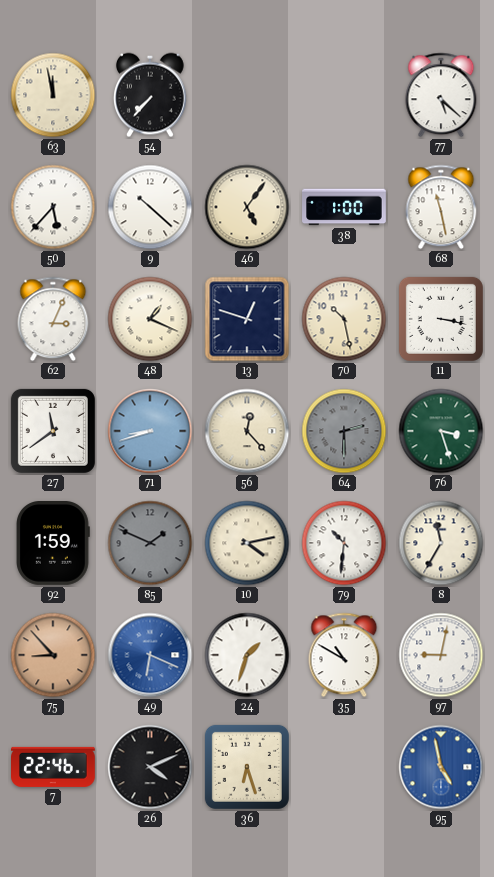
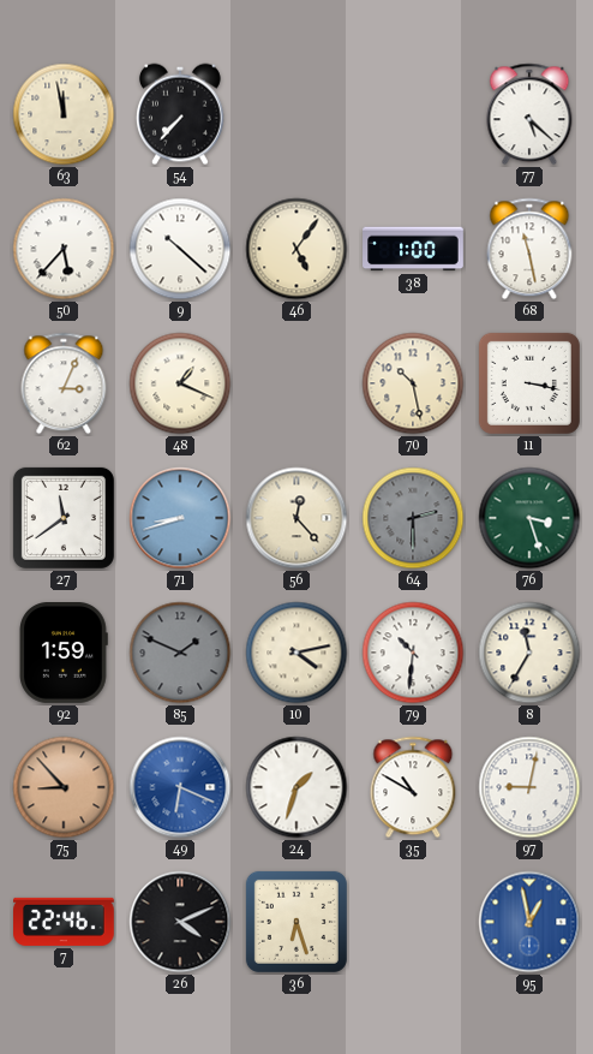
13: 12:48 -> none
95: 4:58 -> 12:58
